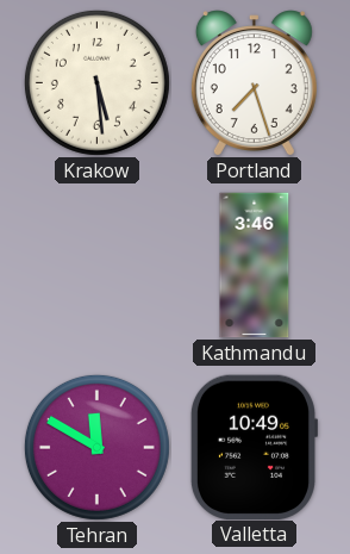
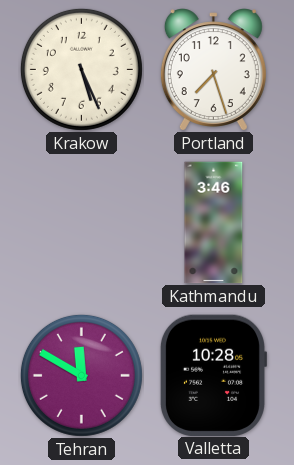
Krakow: 5:29 -> 5:26
Valletta: 10:49 -> 10:28
